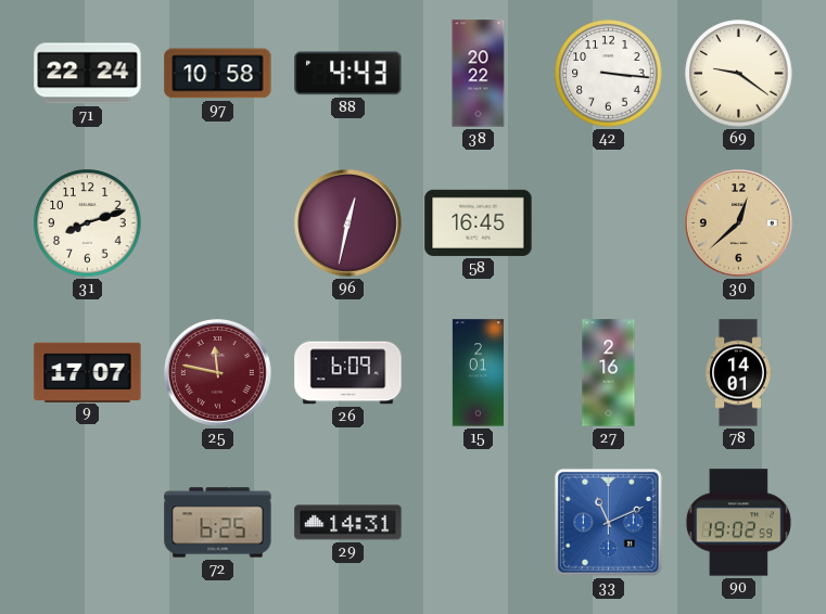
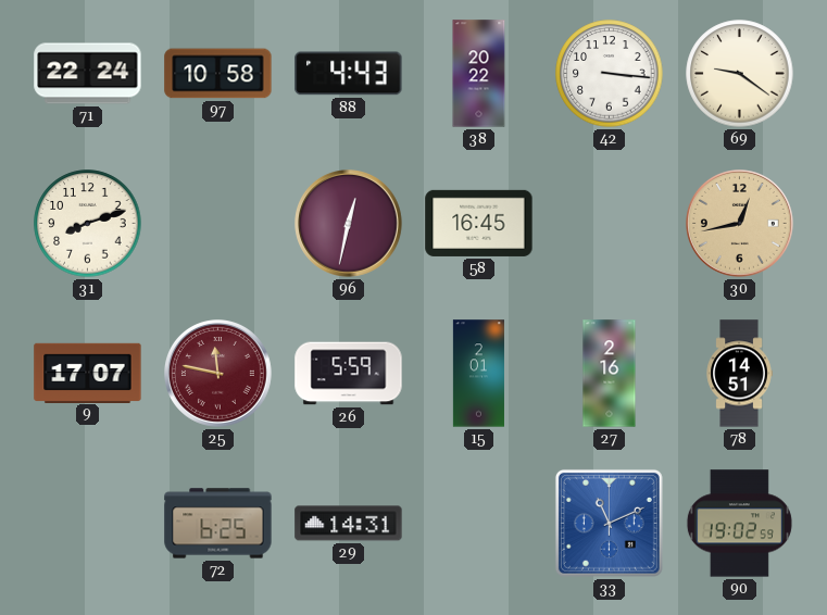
30: 12:38 -> 12:43
26: 6:09 -> 5:59
78: 14:01 -> 14:51
